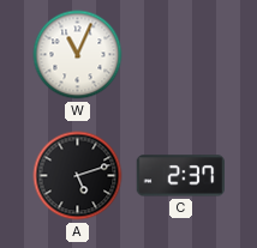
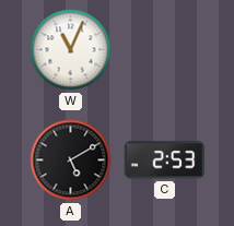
A: 5:12 -> 5:10
C: 2:37 -> 2:53
